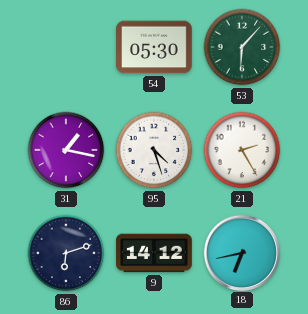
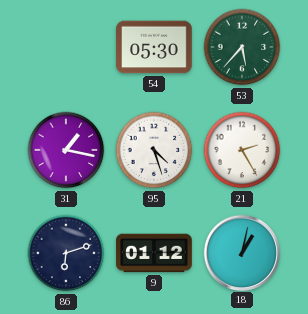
53: 6:07 -> 5:37
9: 14:12 -> 01:12
18: 6:43 -> 1:02
